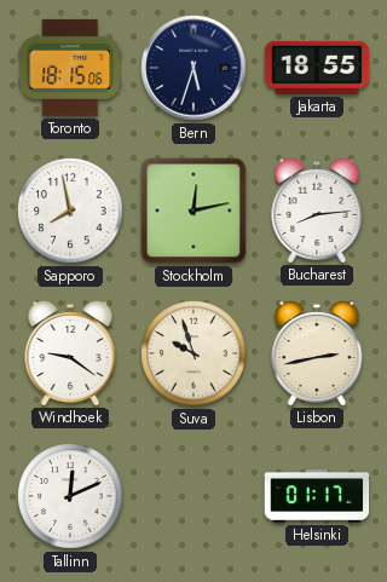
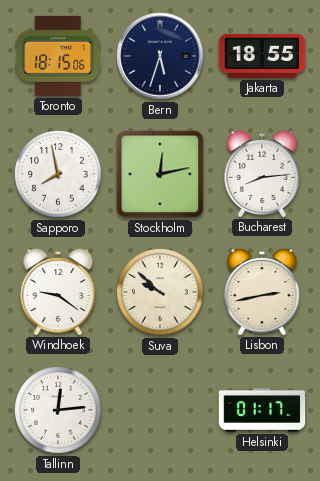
Suva: 9:57 -> 9:52
Tallinn: 12:11 -> 12:14
